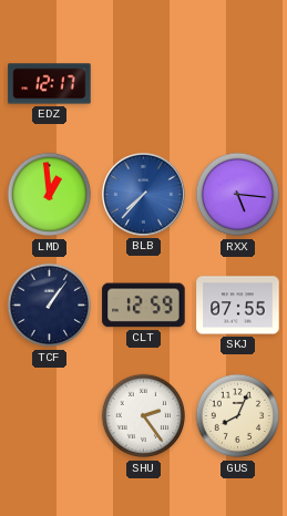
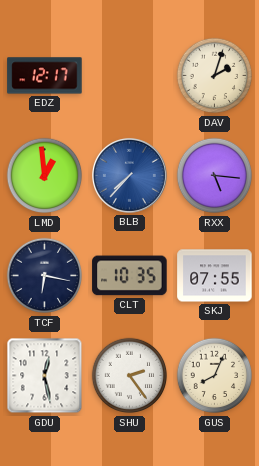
DAV: none -> 2:03
TCF: 1:06 -> 6:17
CLT: 12:59 -> 10:35
GDU: none -> 12:28
